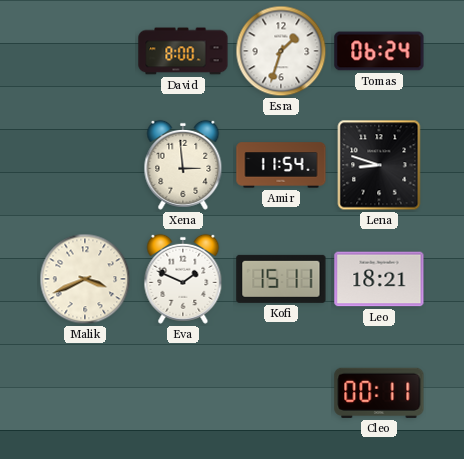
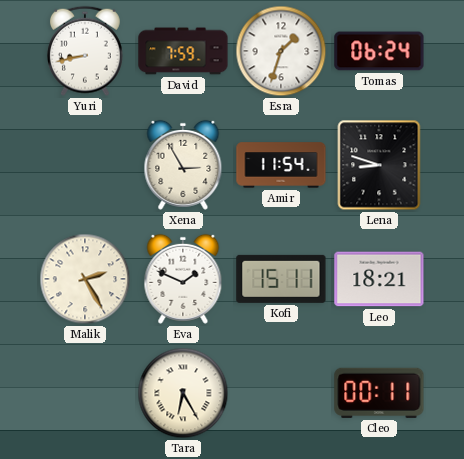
Yuri: none -> 8:43
David: 8:00 -> 7:59
Xena: 2:59 -> 2:55
Malik: 3:41 -> 2:25
Tara: none -> 6:25
